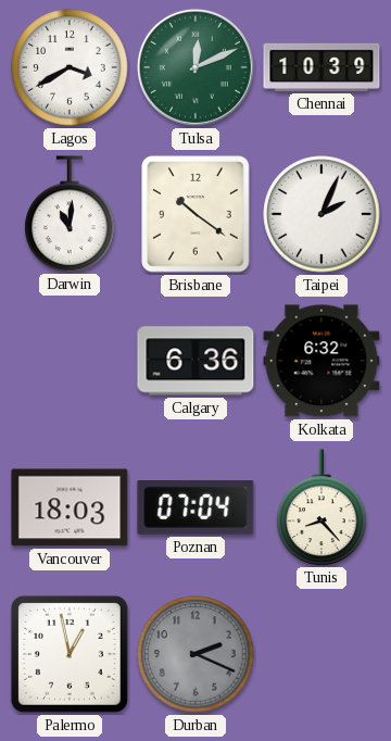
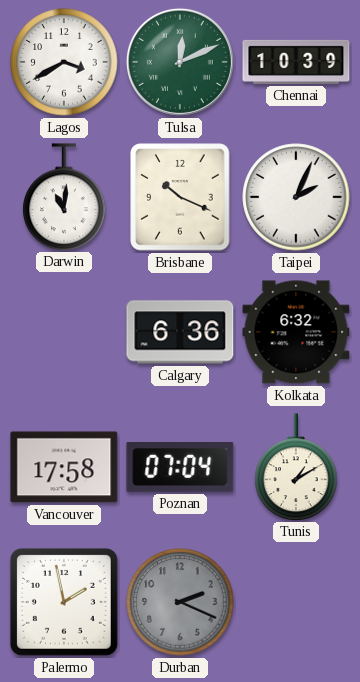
Brisbane: 10:21 -> 10:19
Vancouver: 18:03 -> 17:58
Tunis: 8:23 -> 1:10
Palermo: 12:58 -> 1:58
